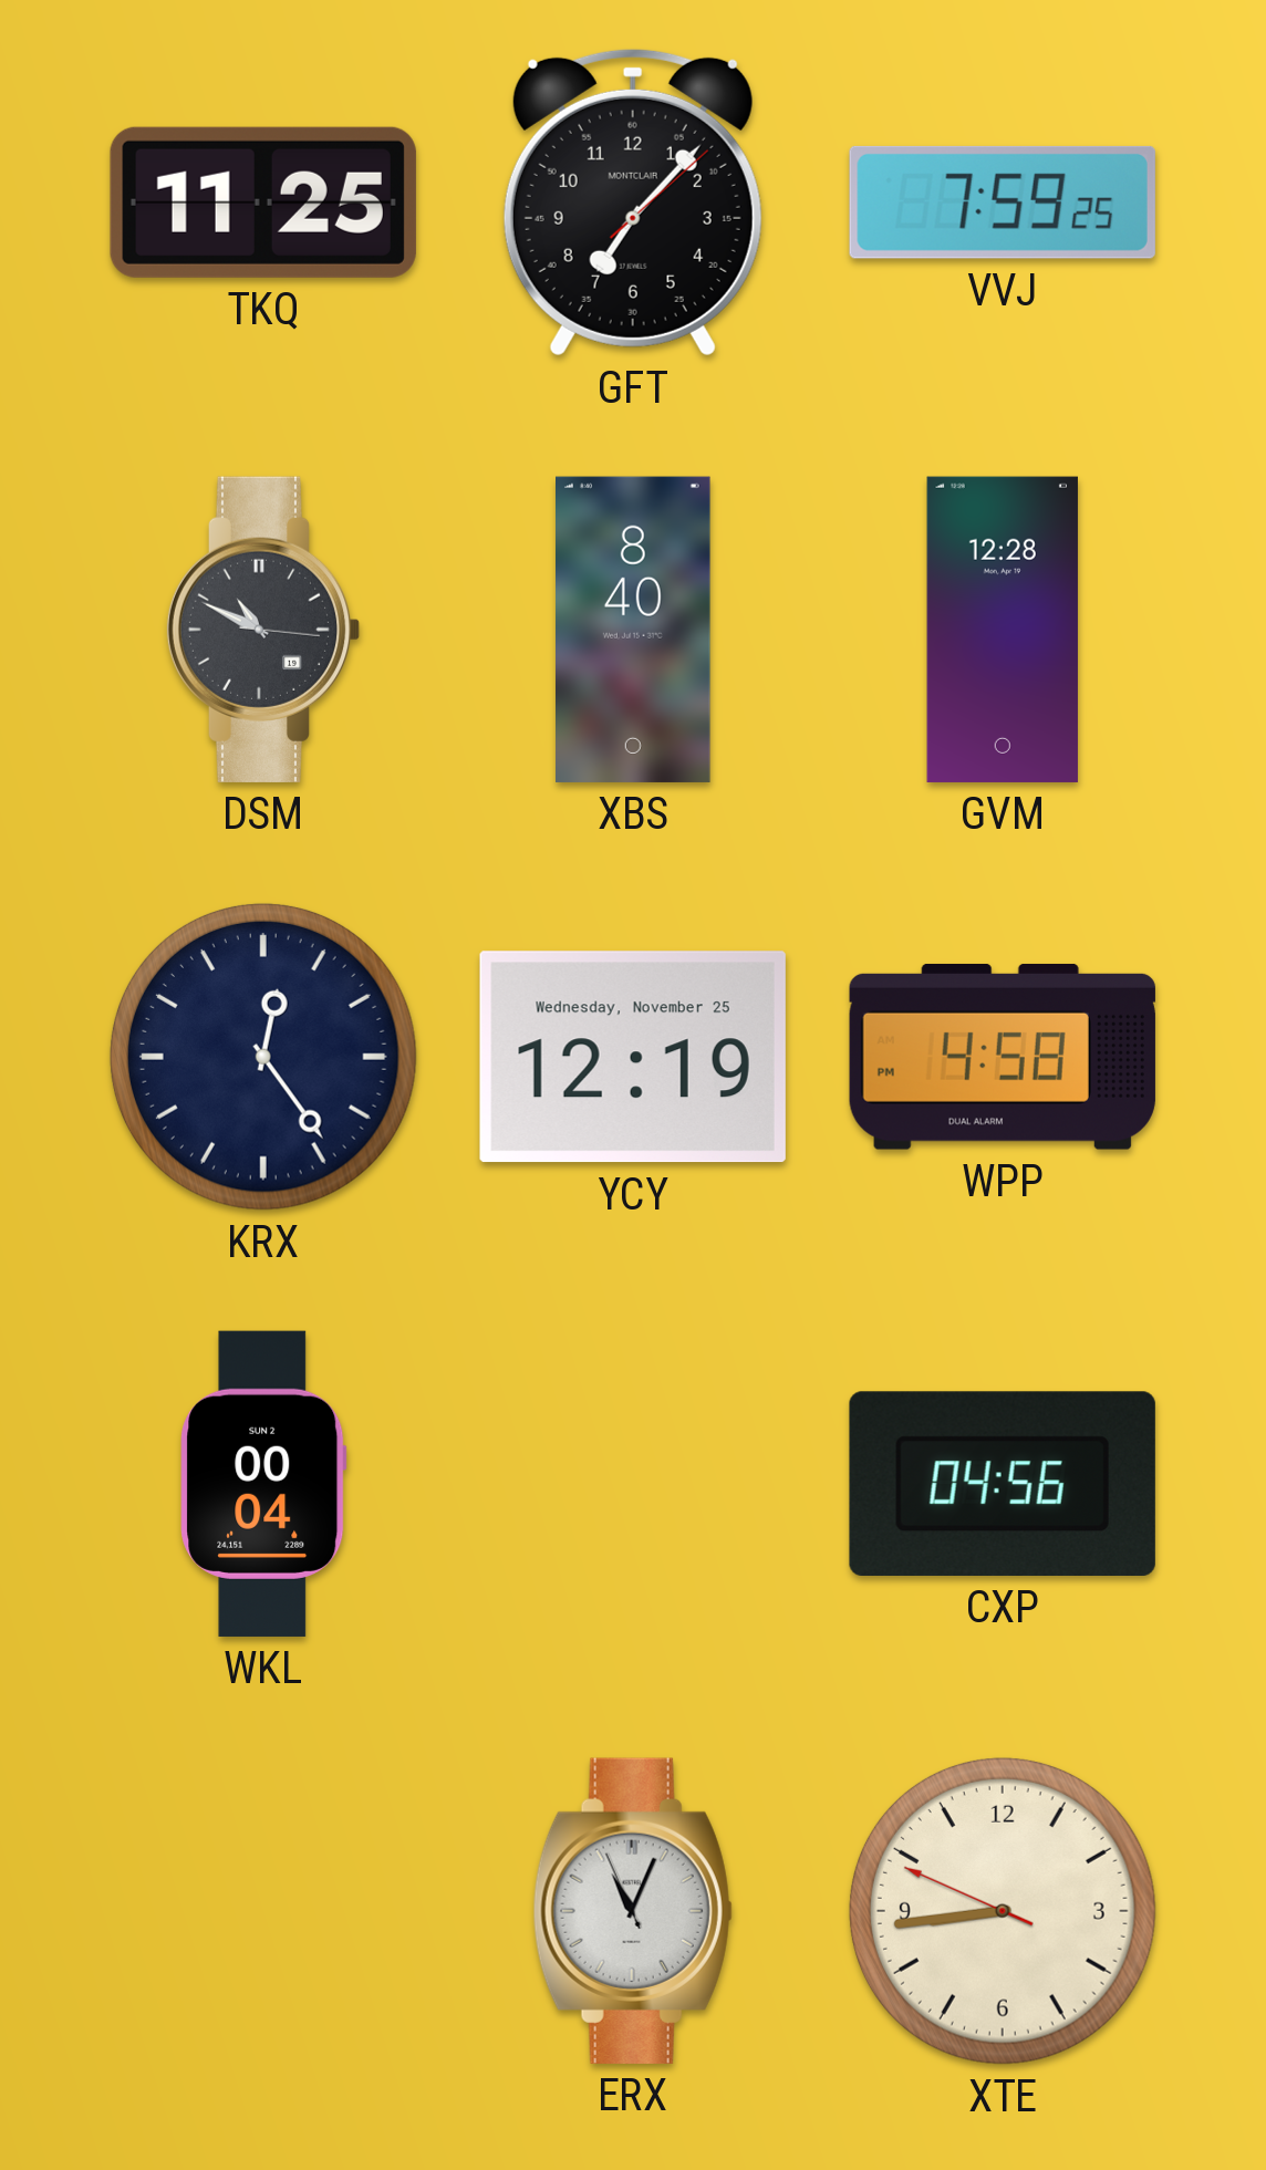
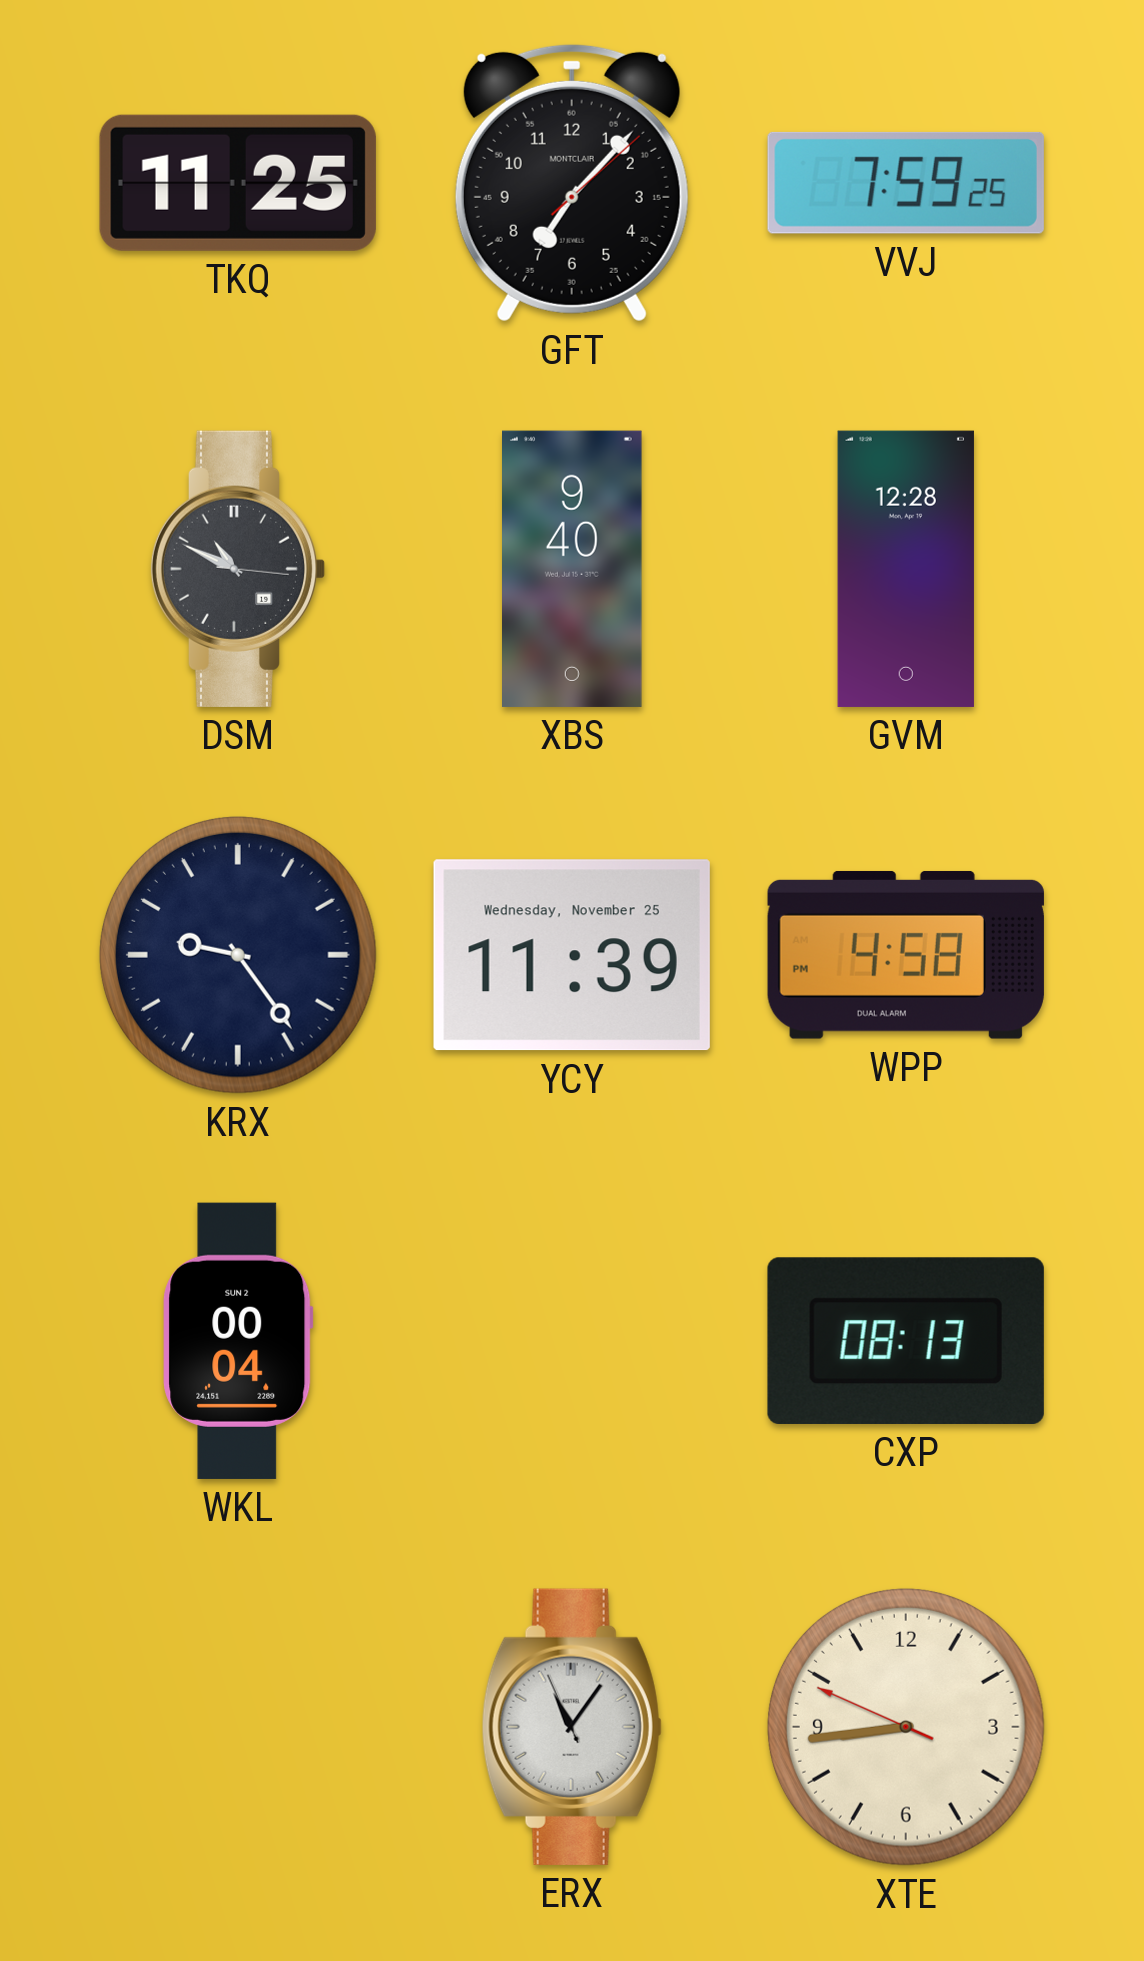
XBS: 8:40 -> 9:40
KRX: 12:24 -> 9:24
YCY: 12:19 -> 11:39
CXP: 04:56 -> 08:13
ERX: 11:03 -> 11:05
